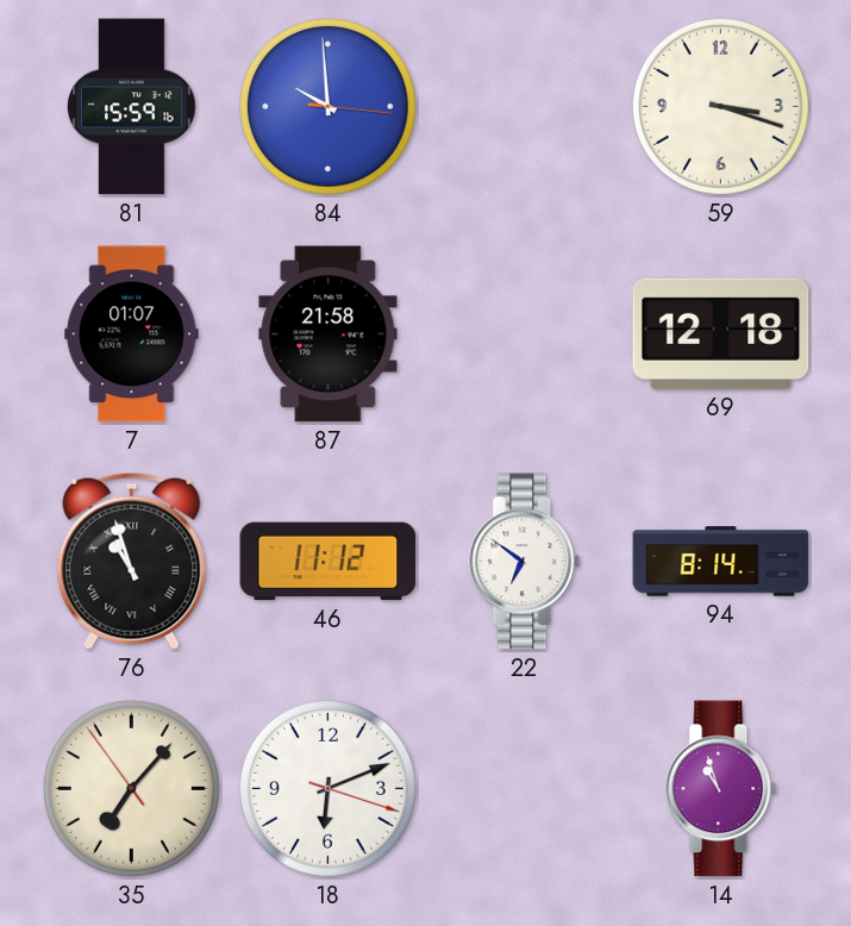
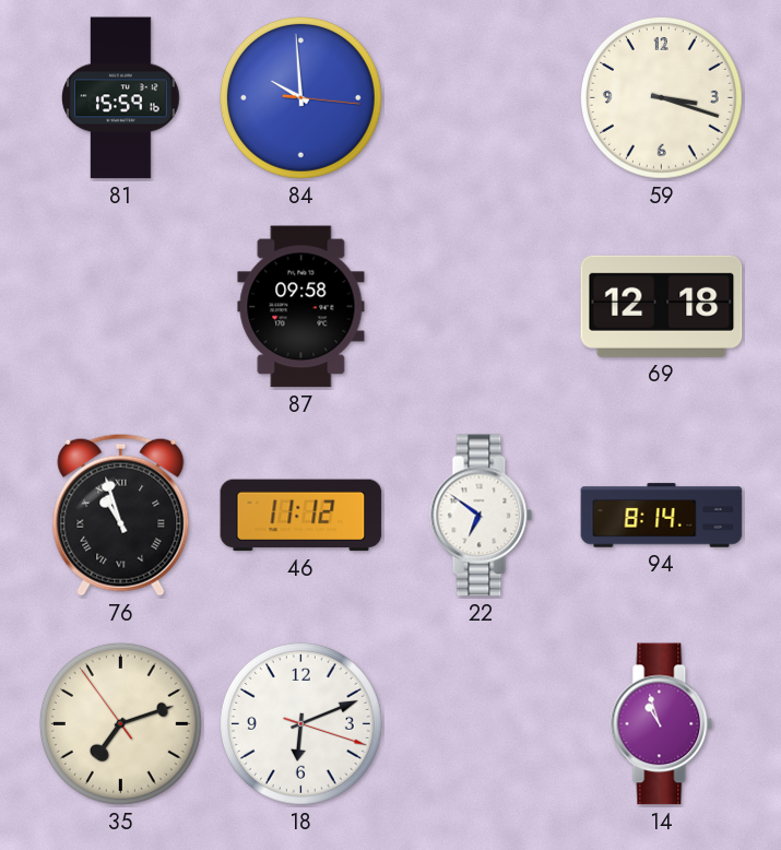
7: 01:07 -> none
87: 21:58 -> 09:58
35: 7:06 -> 7:11
